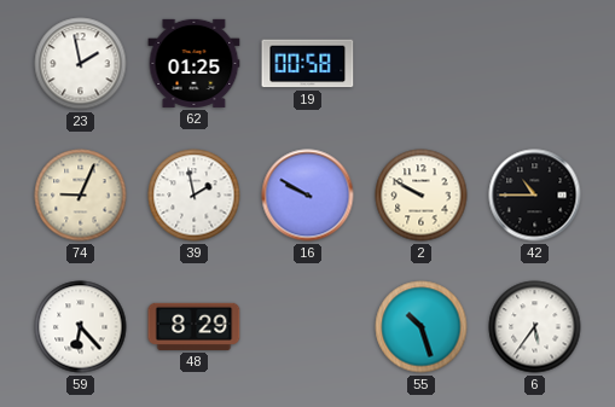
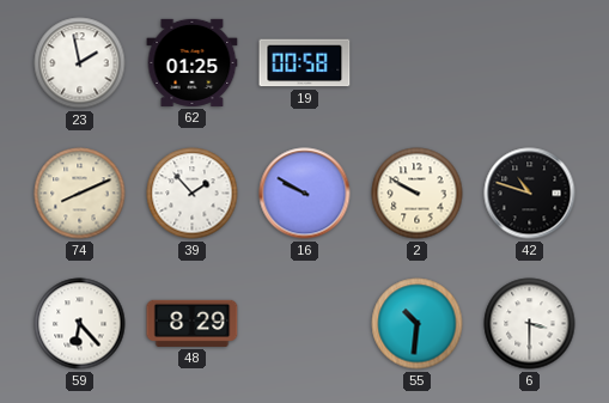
74: 9:04 -> 8:11
39: 1:58 -> 1:53
42: 10:45 -> 10:48
55: 10:27 -> 10:31
6: 5:36 -> 3:30
